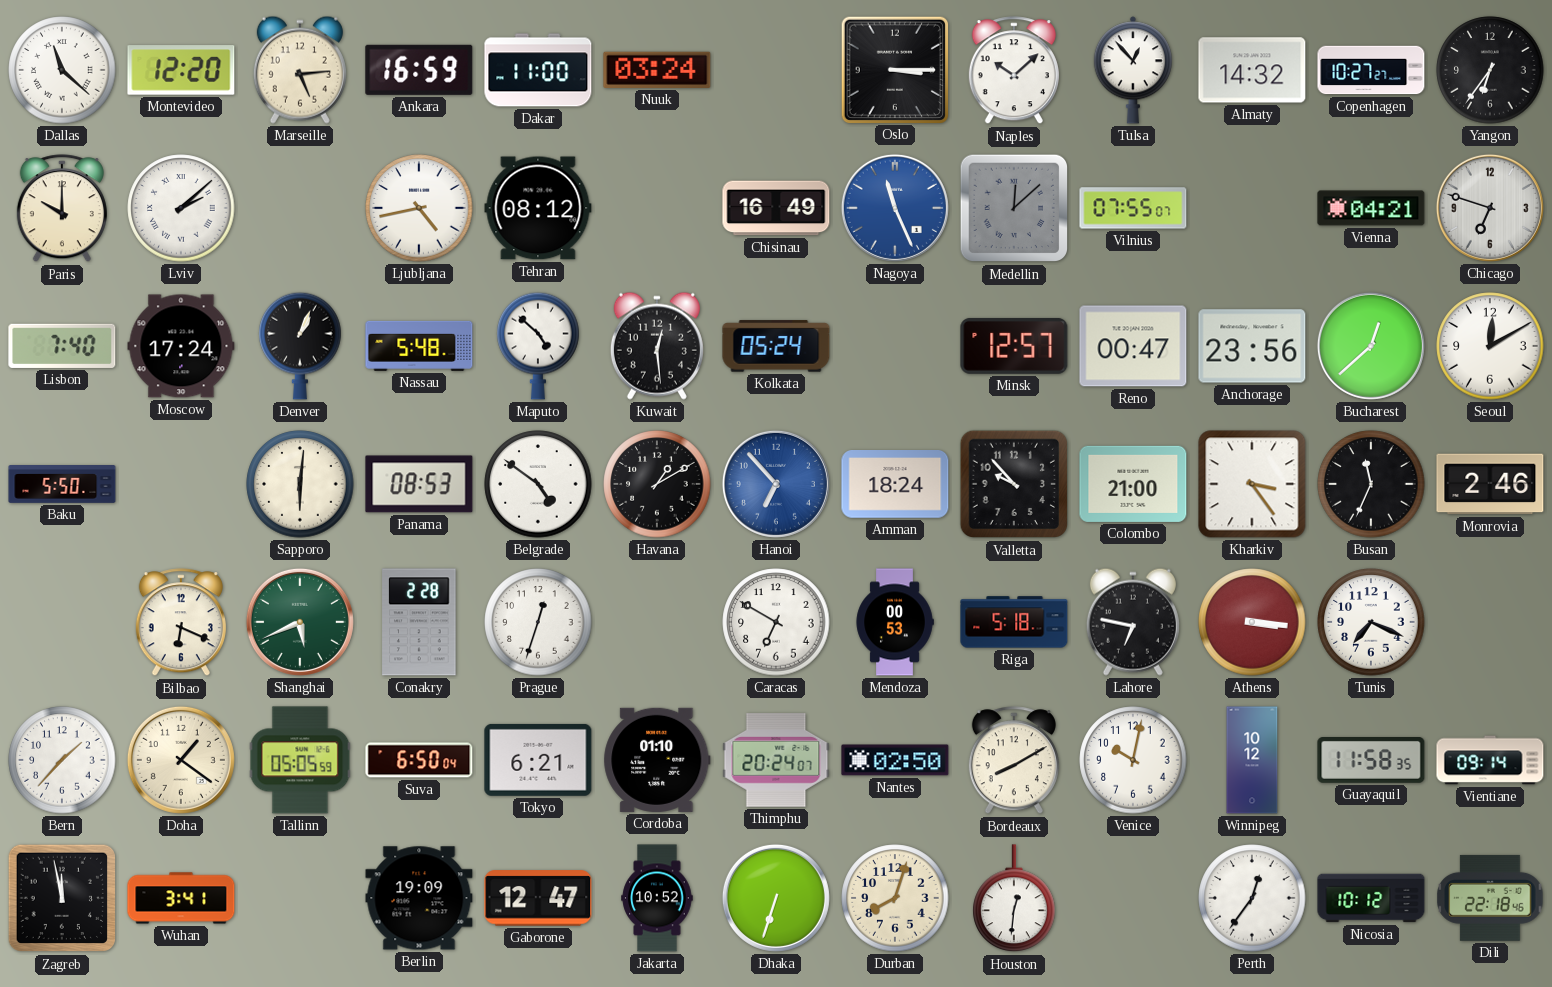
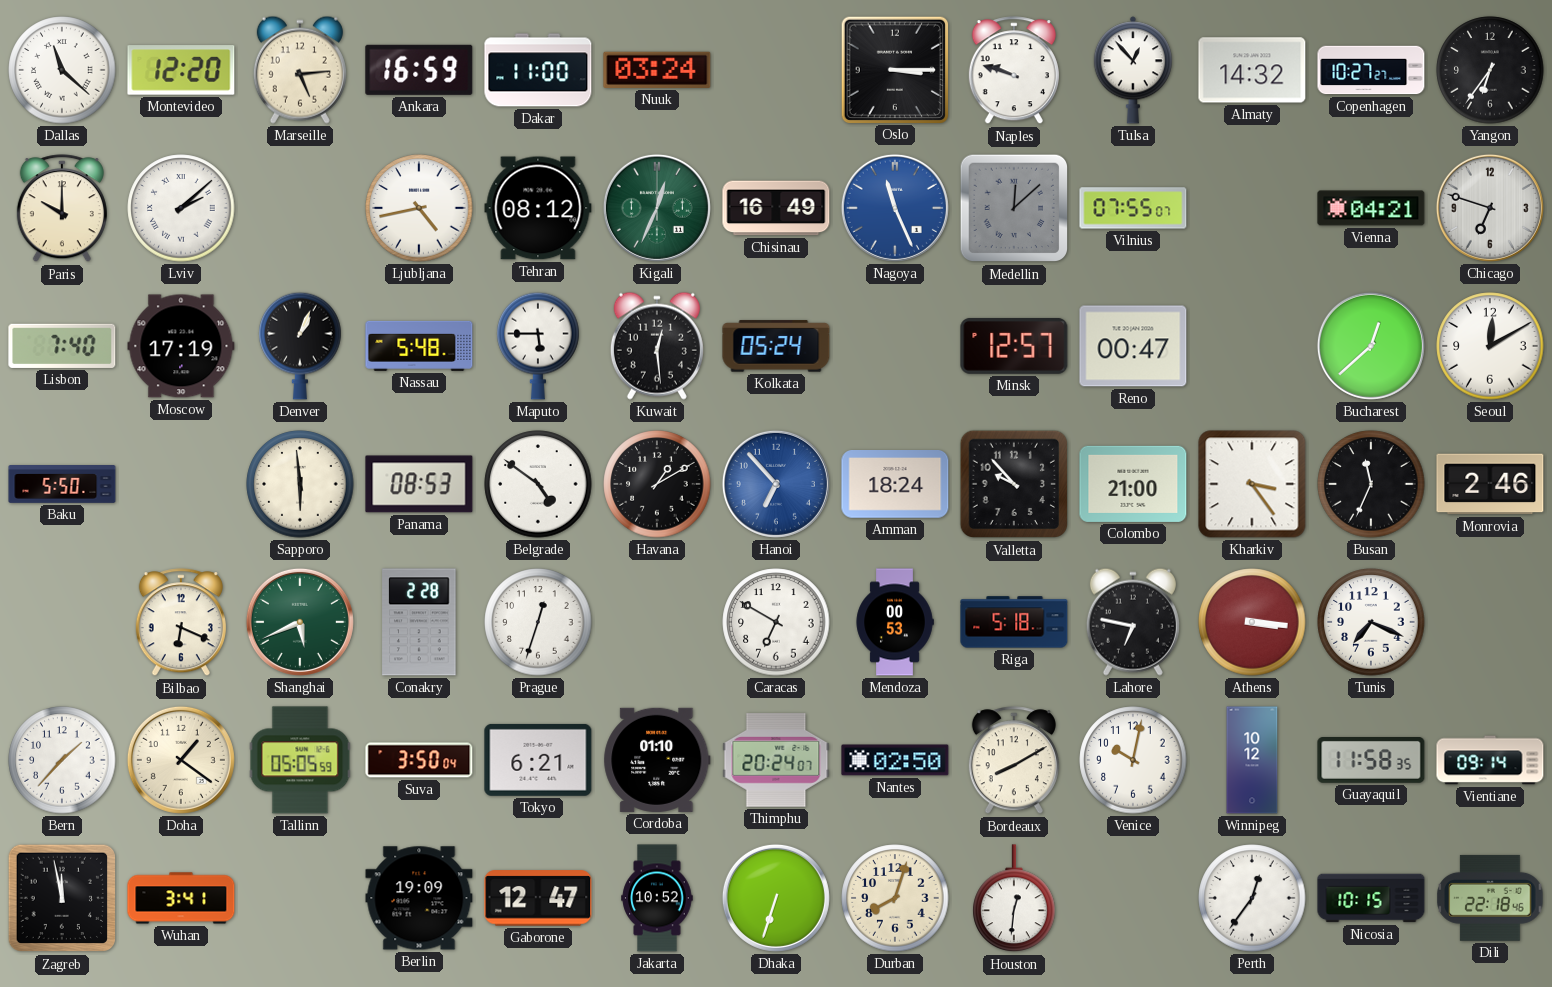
Naples: 10:08 -> 9:48
Kigali: none -> 12:34
Moscow: 17:24 -> 17:19
Maputo: 4:52 -> 5:45
Anchorage: 23:56 -> none
Sapporo: 6:01 -> 5:59
Suva: 6:50 -> 3:50
Nicosia: 10:12 -> 10:15
